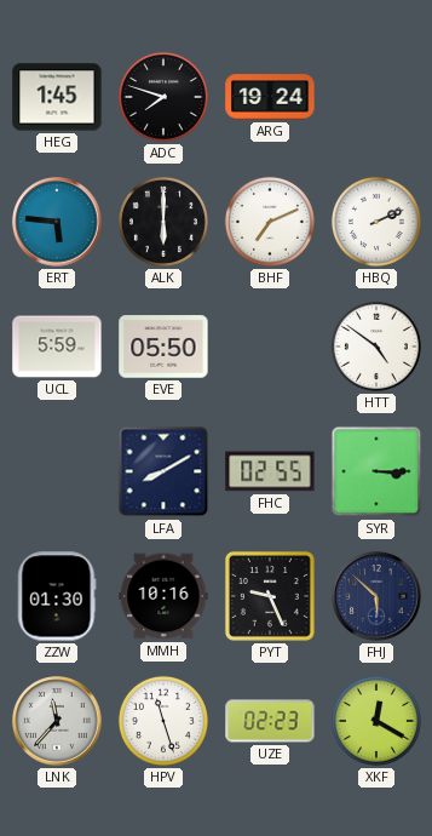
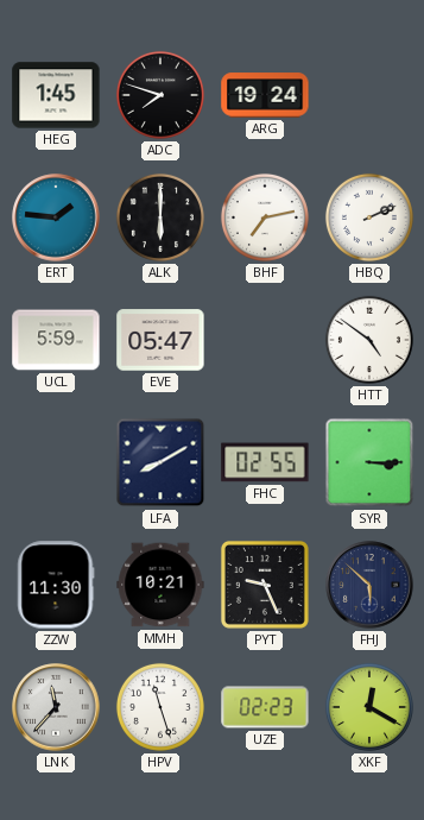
ERT: 5:46 -> 1:46
BHF: 7:11 -> 7:13
EVE: 05:50 -> 05:47
ZZW: 01:30 -> 11:30
MMH: 10:16 -> 10:21
